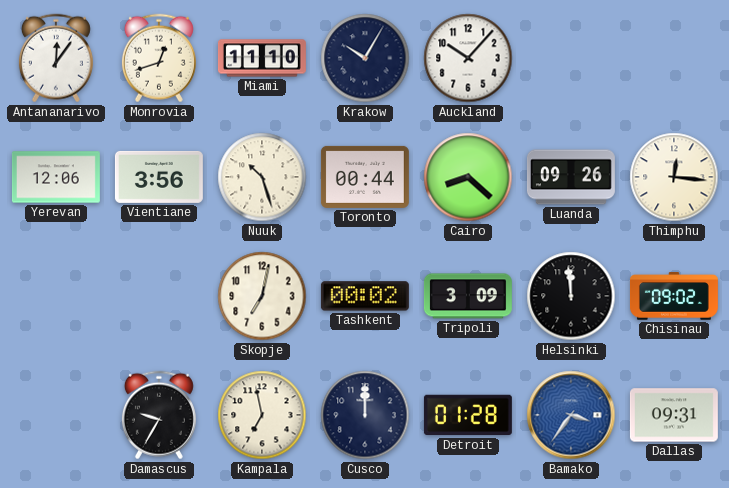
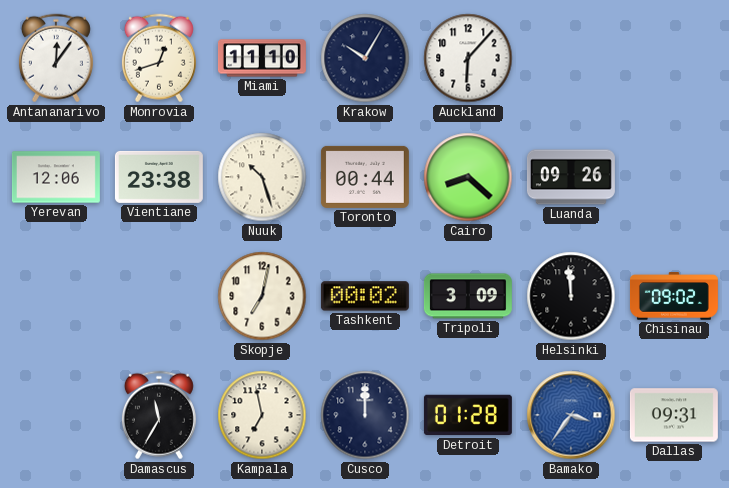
Auckland: 10:07 -> 6:07
Vientiane: 3:56 -> 23:38
Thimphu: 12:16 -> none
Damascus: 9:35 -> 11:35
